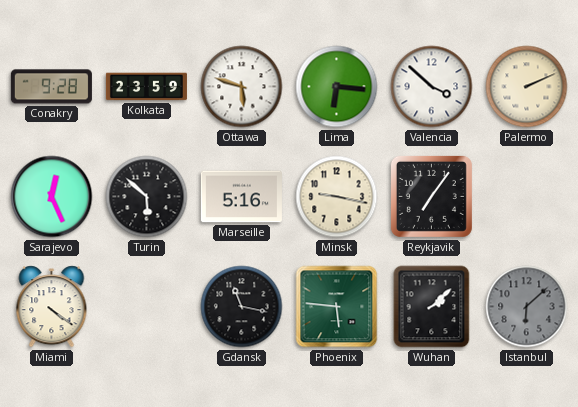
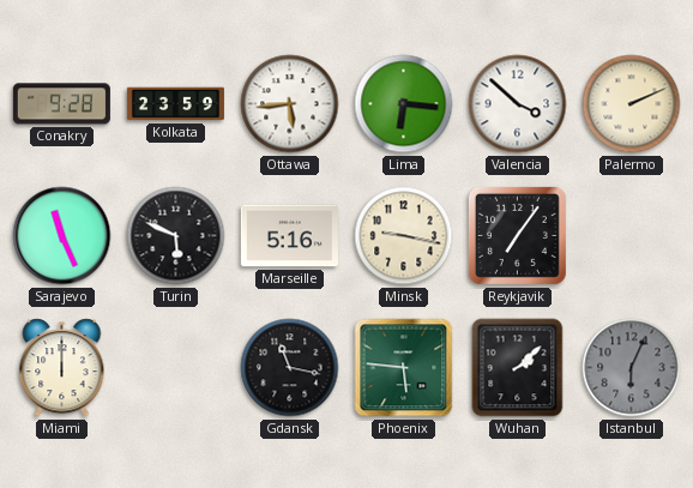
Ottawa: 5:48 -> 5:44
Sarajevo: 12:26 -> 11:26
Turin: 5:52 -> 5:49
Miami: 4:21 -> 12:00
Istanbul: 6:08 -> 6:04
